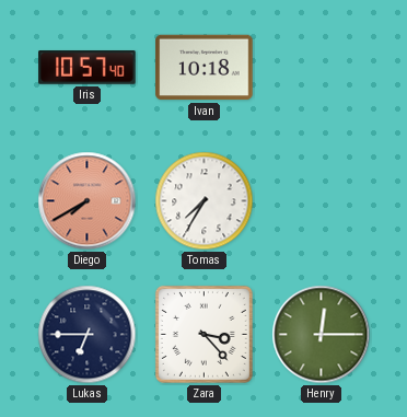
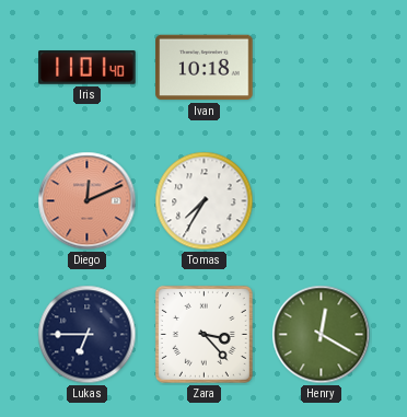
Iris: 10:57 -> 11:01
Diego: 7:40 -> 12:11
Henry: 12:15 -> 12:20
